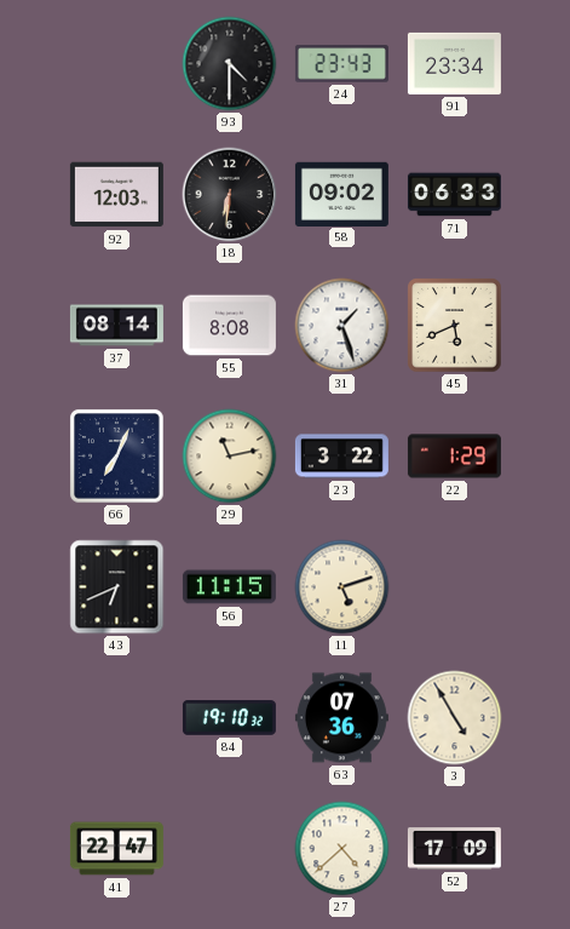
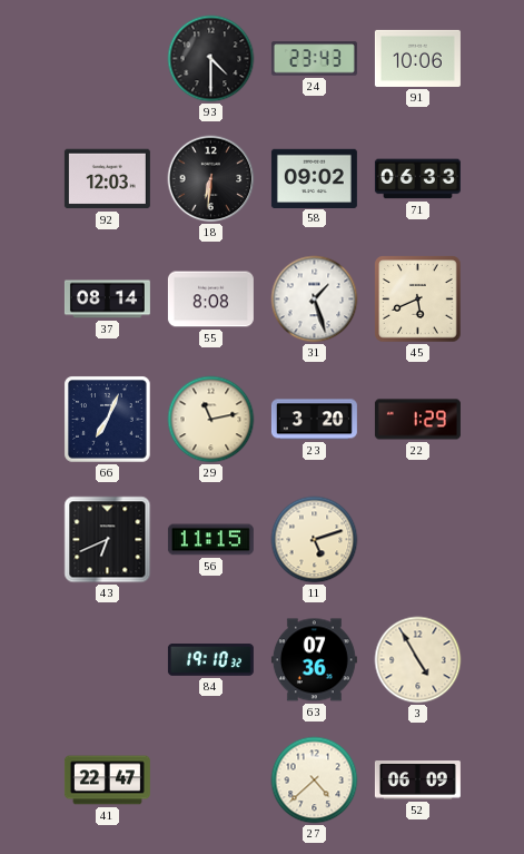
91: 23:34 -> 10:06
23: 3:22 -> 3:20
52: 17:09 -> 06:09
